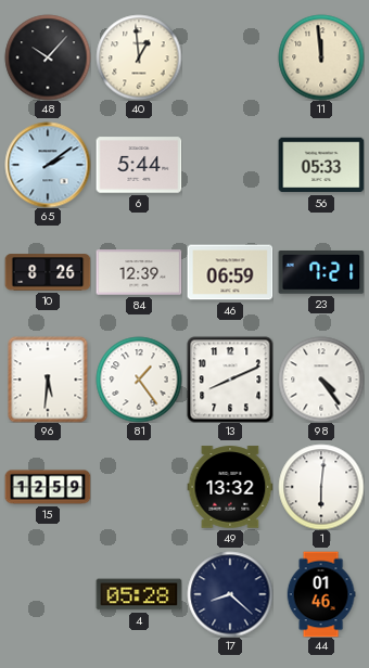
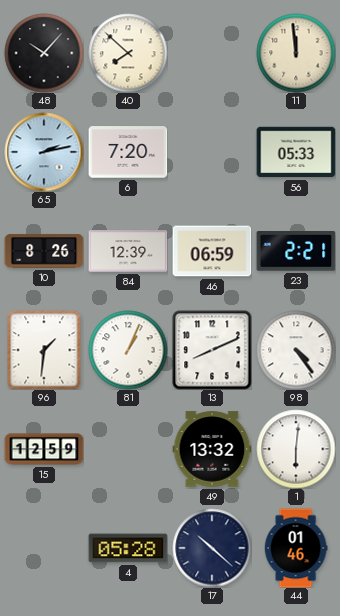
40: 12:59 -> 7:52
65: 2:09 -> 2:13
6: 5:44 -> 7:20
23: 7:21 -> 2:21
96: 5:31 -> 1:31
81: 1:24 -> 1:04
17: 8:22 -> 10:22
